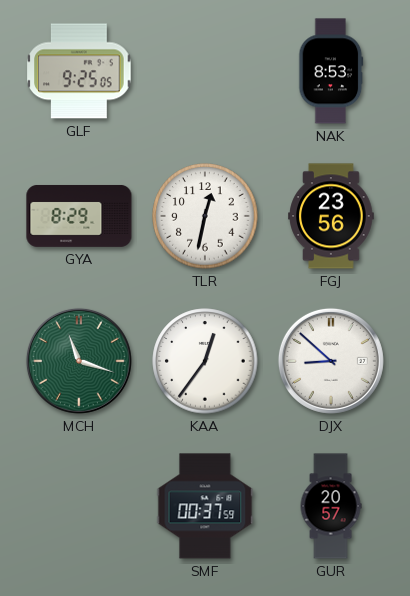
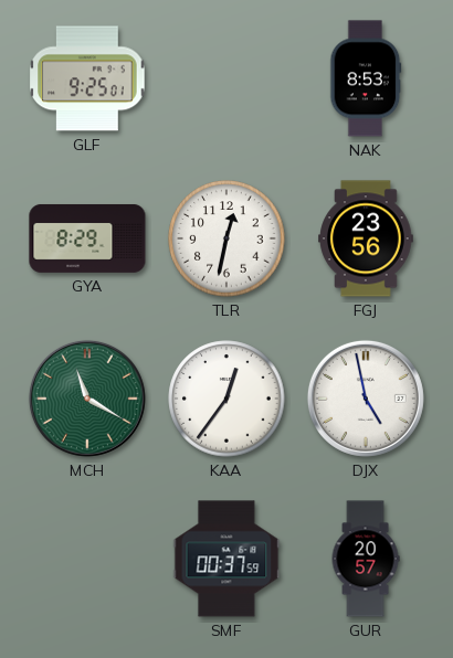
GLF: 9:25:05 -> 9:25:01
MCH: 11:18 -> 11:20
DJX: 8:52 -> 4:58
